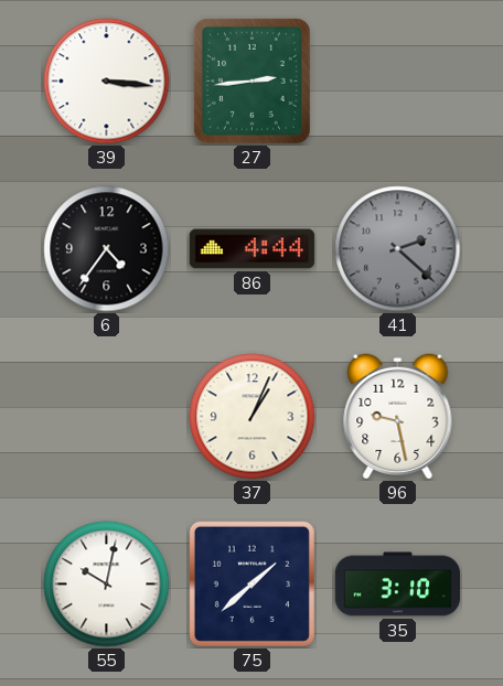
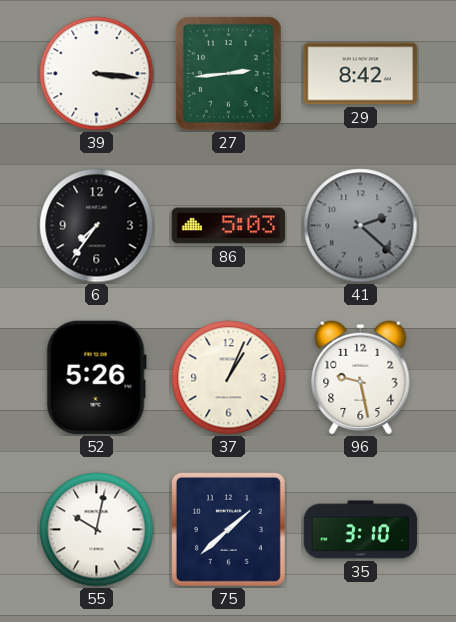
29: none -> 8:42
6: 4:36 -> 7:36
86: 4:44 -> 5:03
52: none -> 5:26
